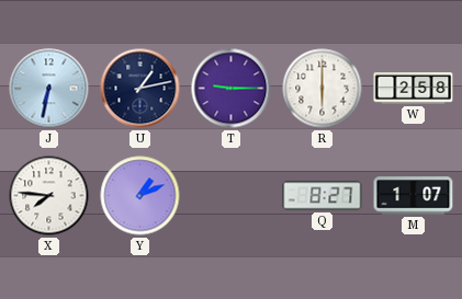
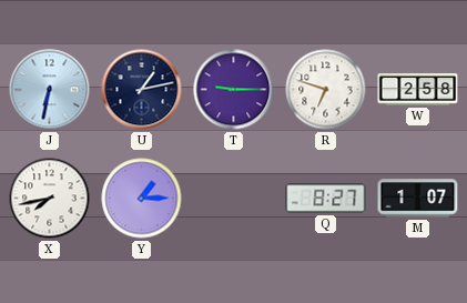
R: 6:00 -> 6:48
X: 7:46 -> 7:43
Y: 1:11 -> 1:15
